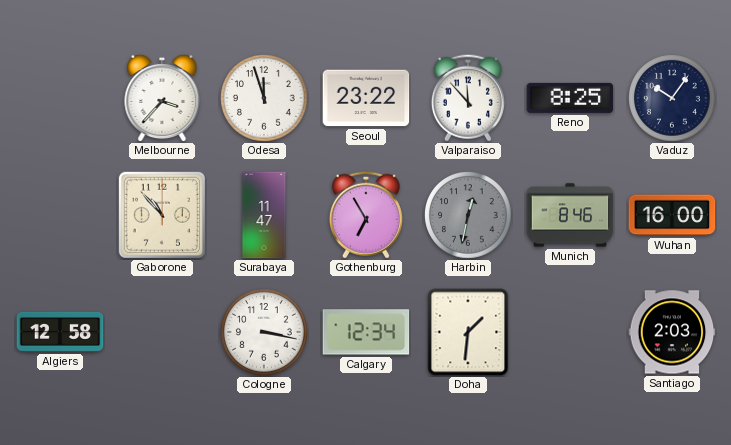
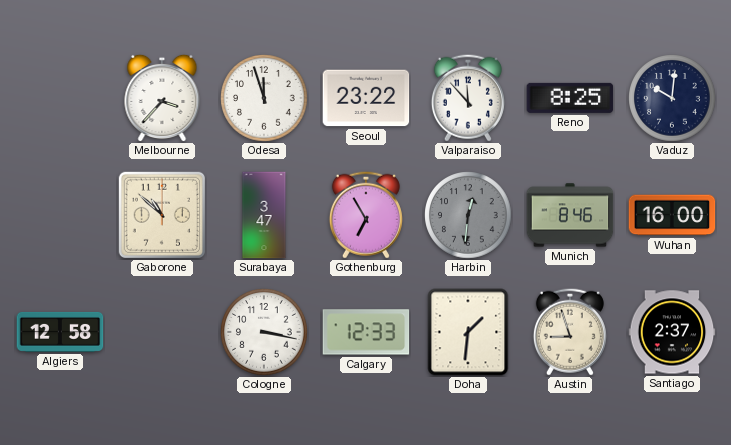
Vaduz: 10:06 -> 10:01
Gaborone: 10:53 -> 10:52
Surabaya: 11:47 -> 3:47
Harbin: 12:32 -> 12:31
Calgary: 12:34 -> 12:33
Austin: none -> 8:57
Santiago: 2:03 -> 2:37
